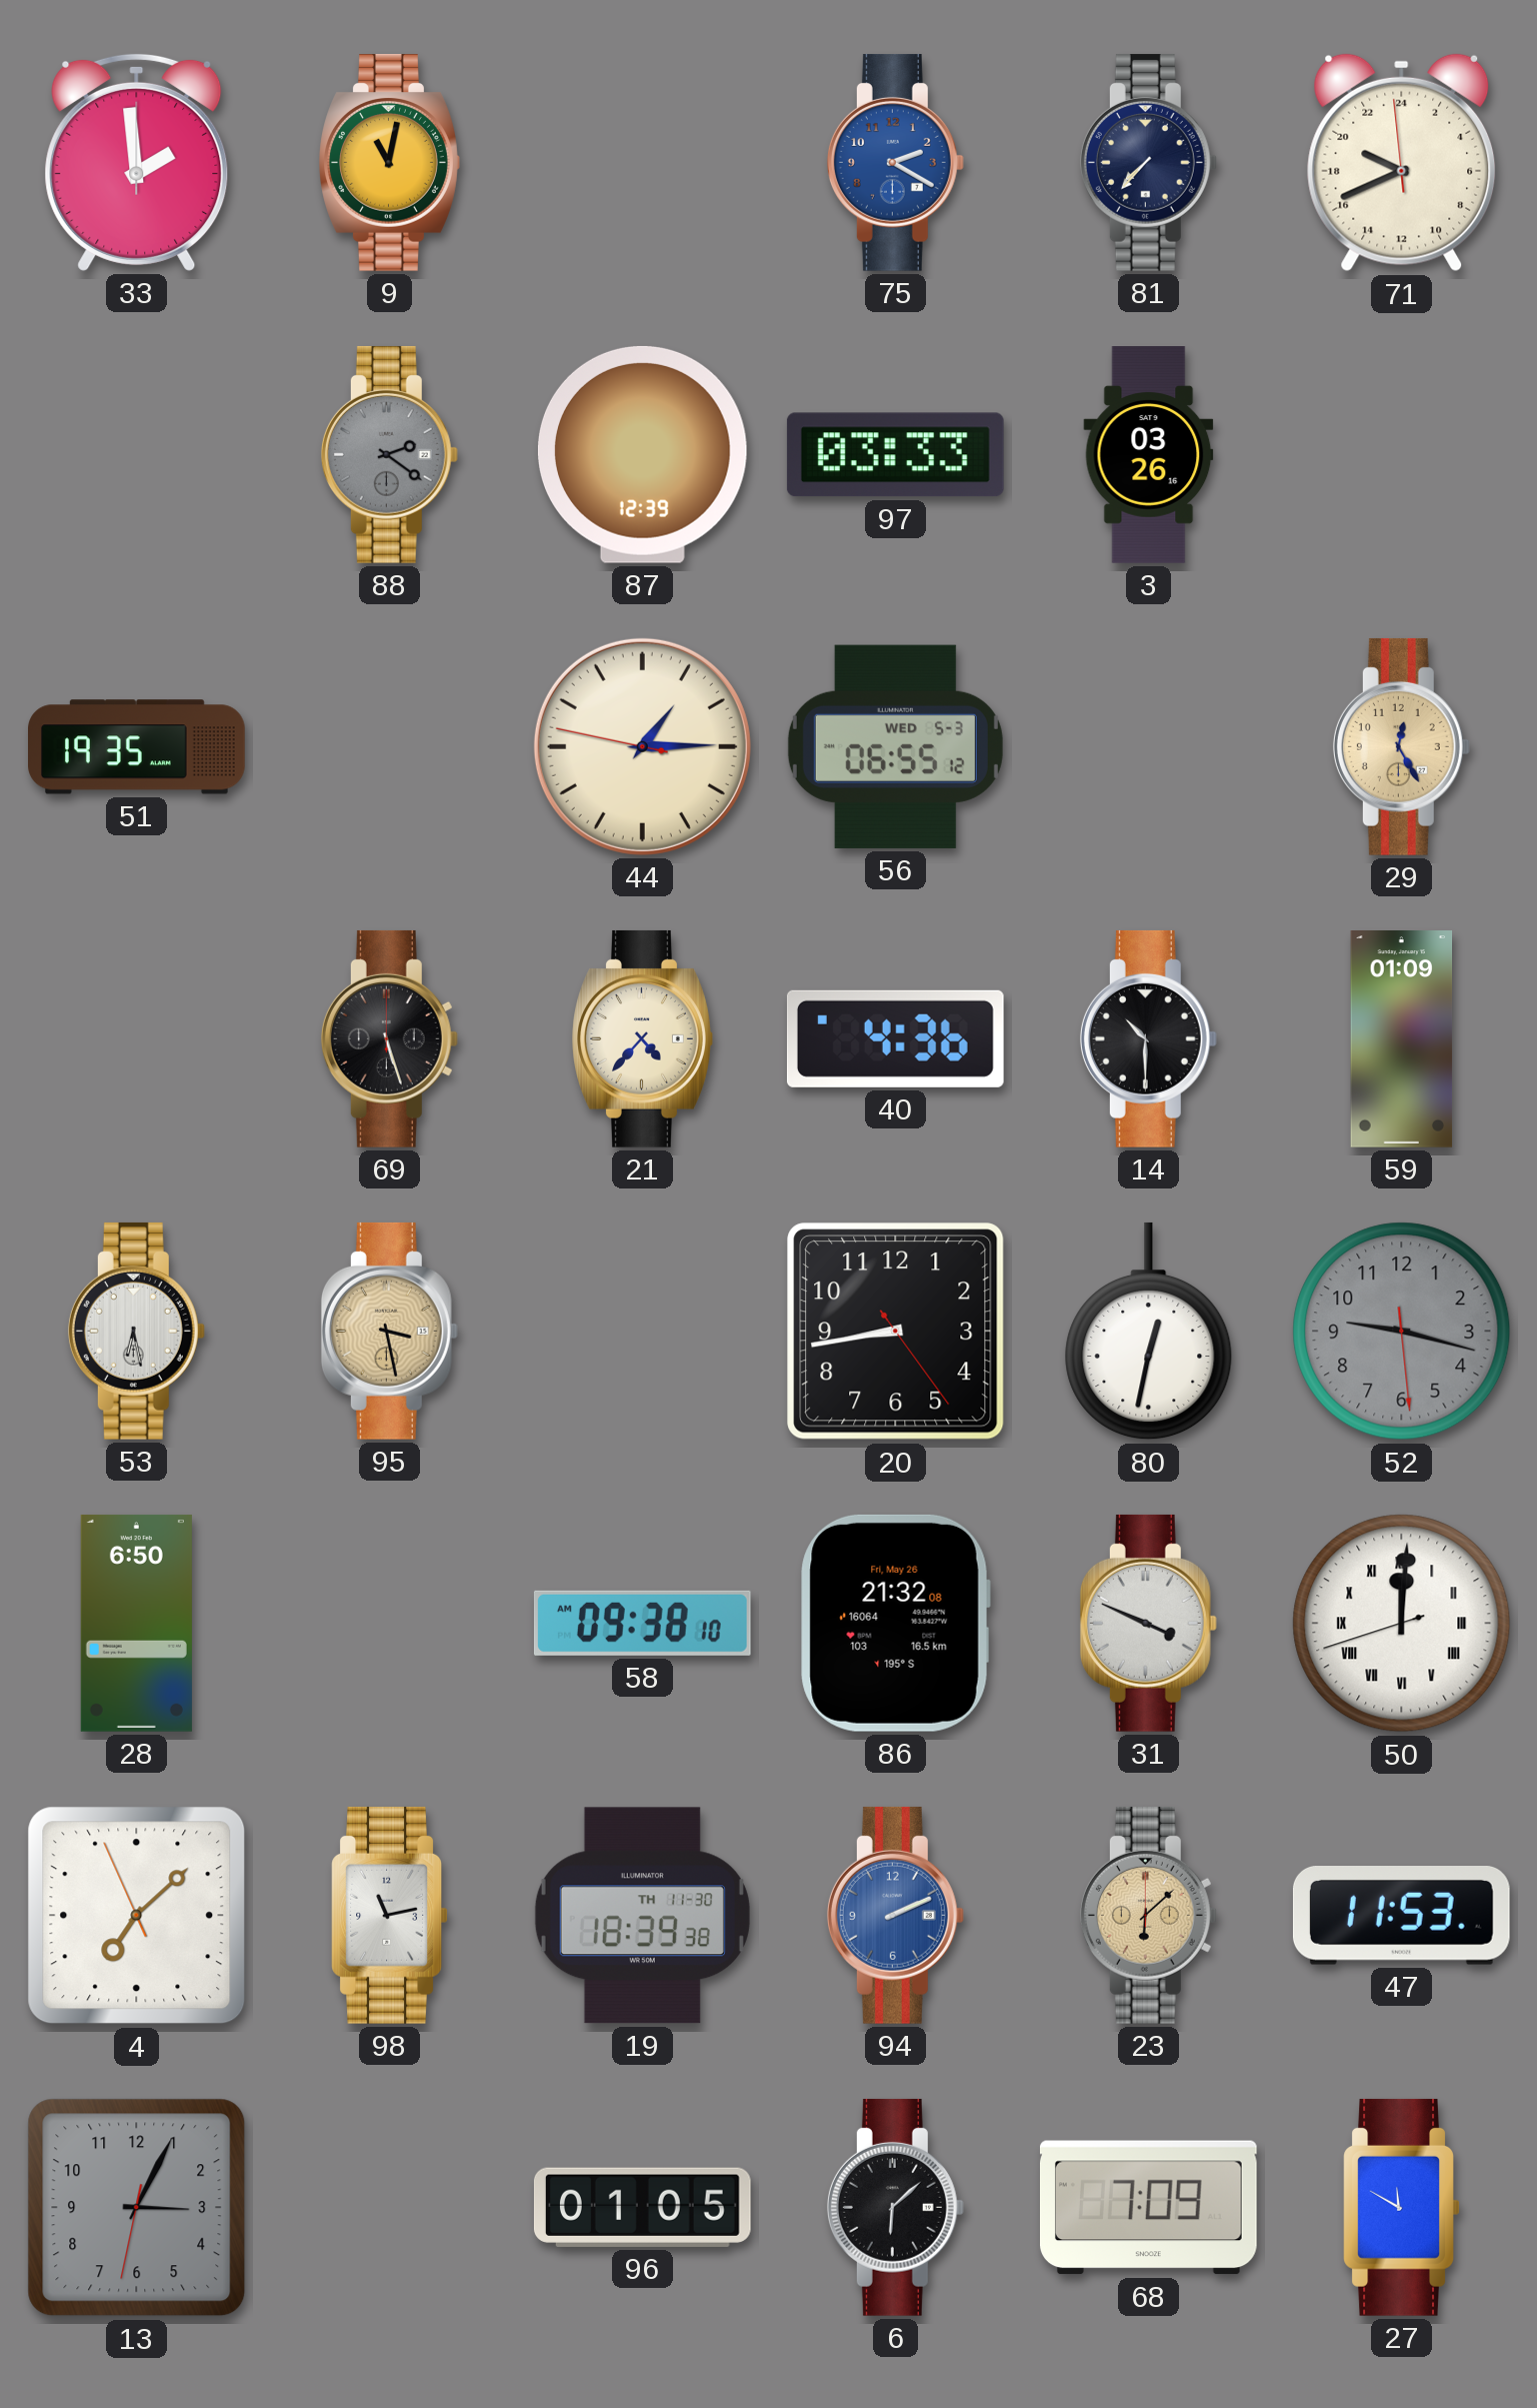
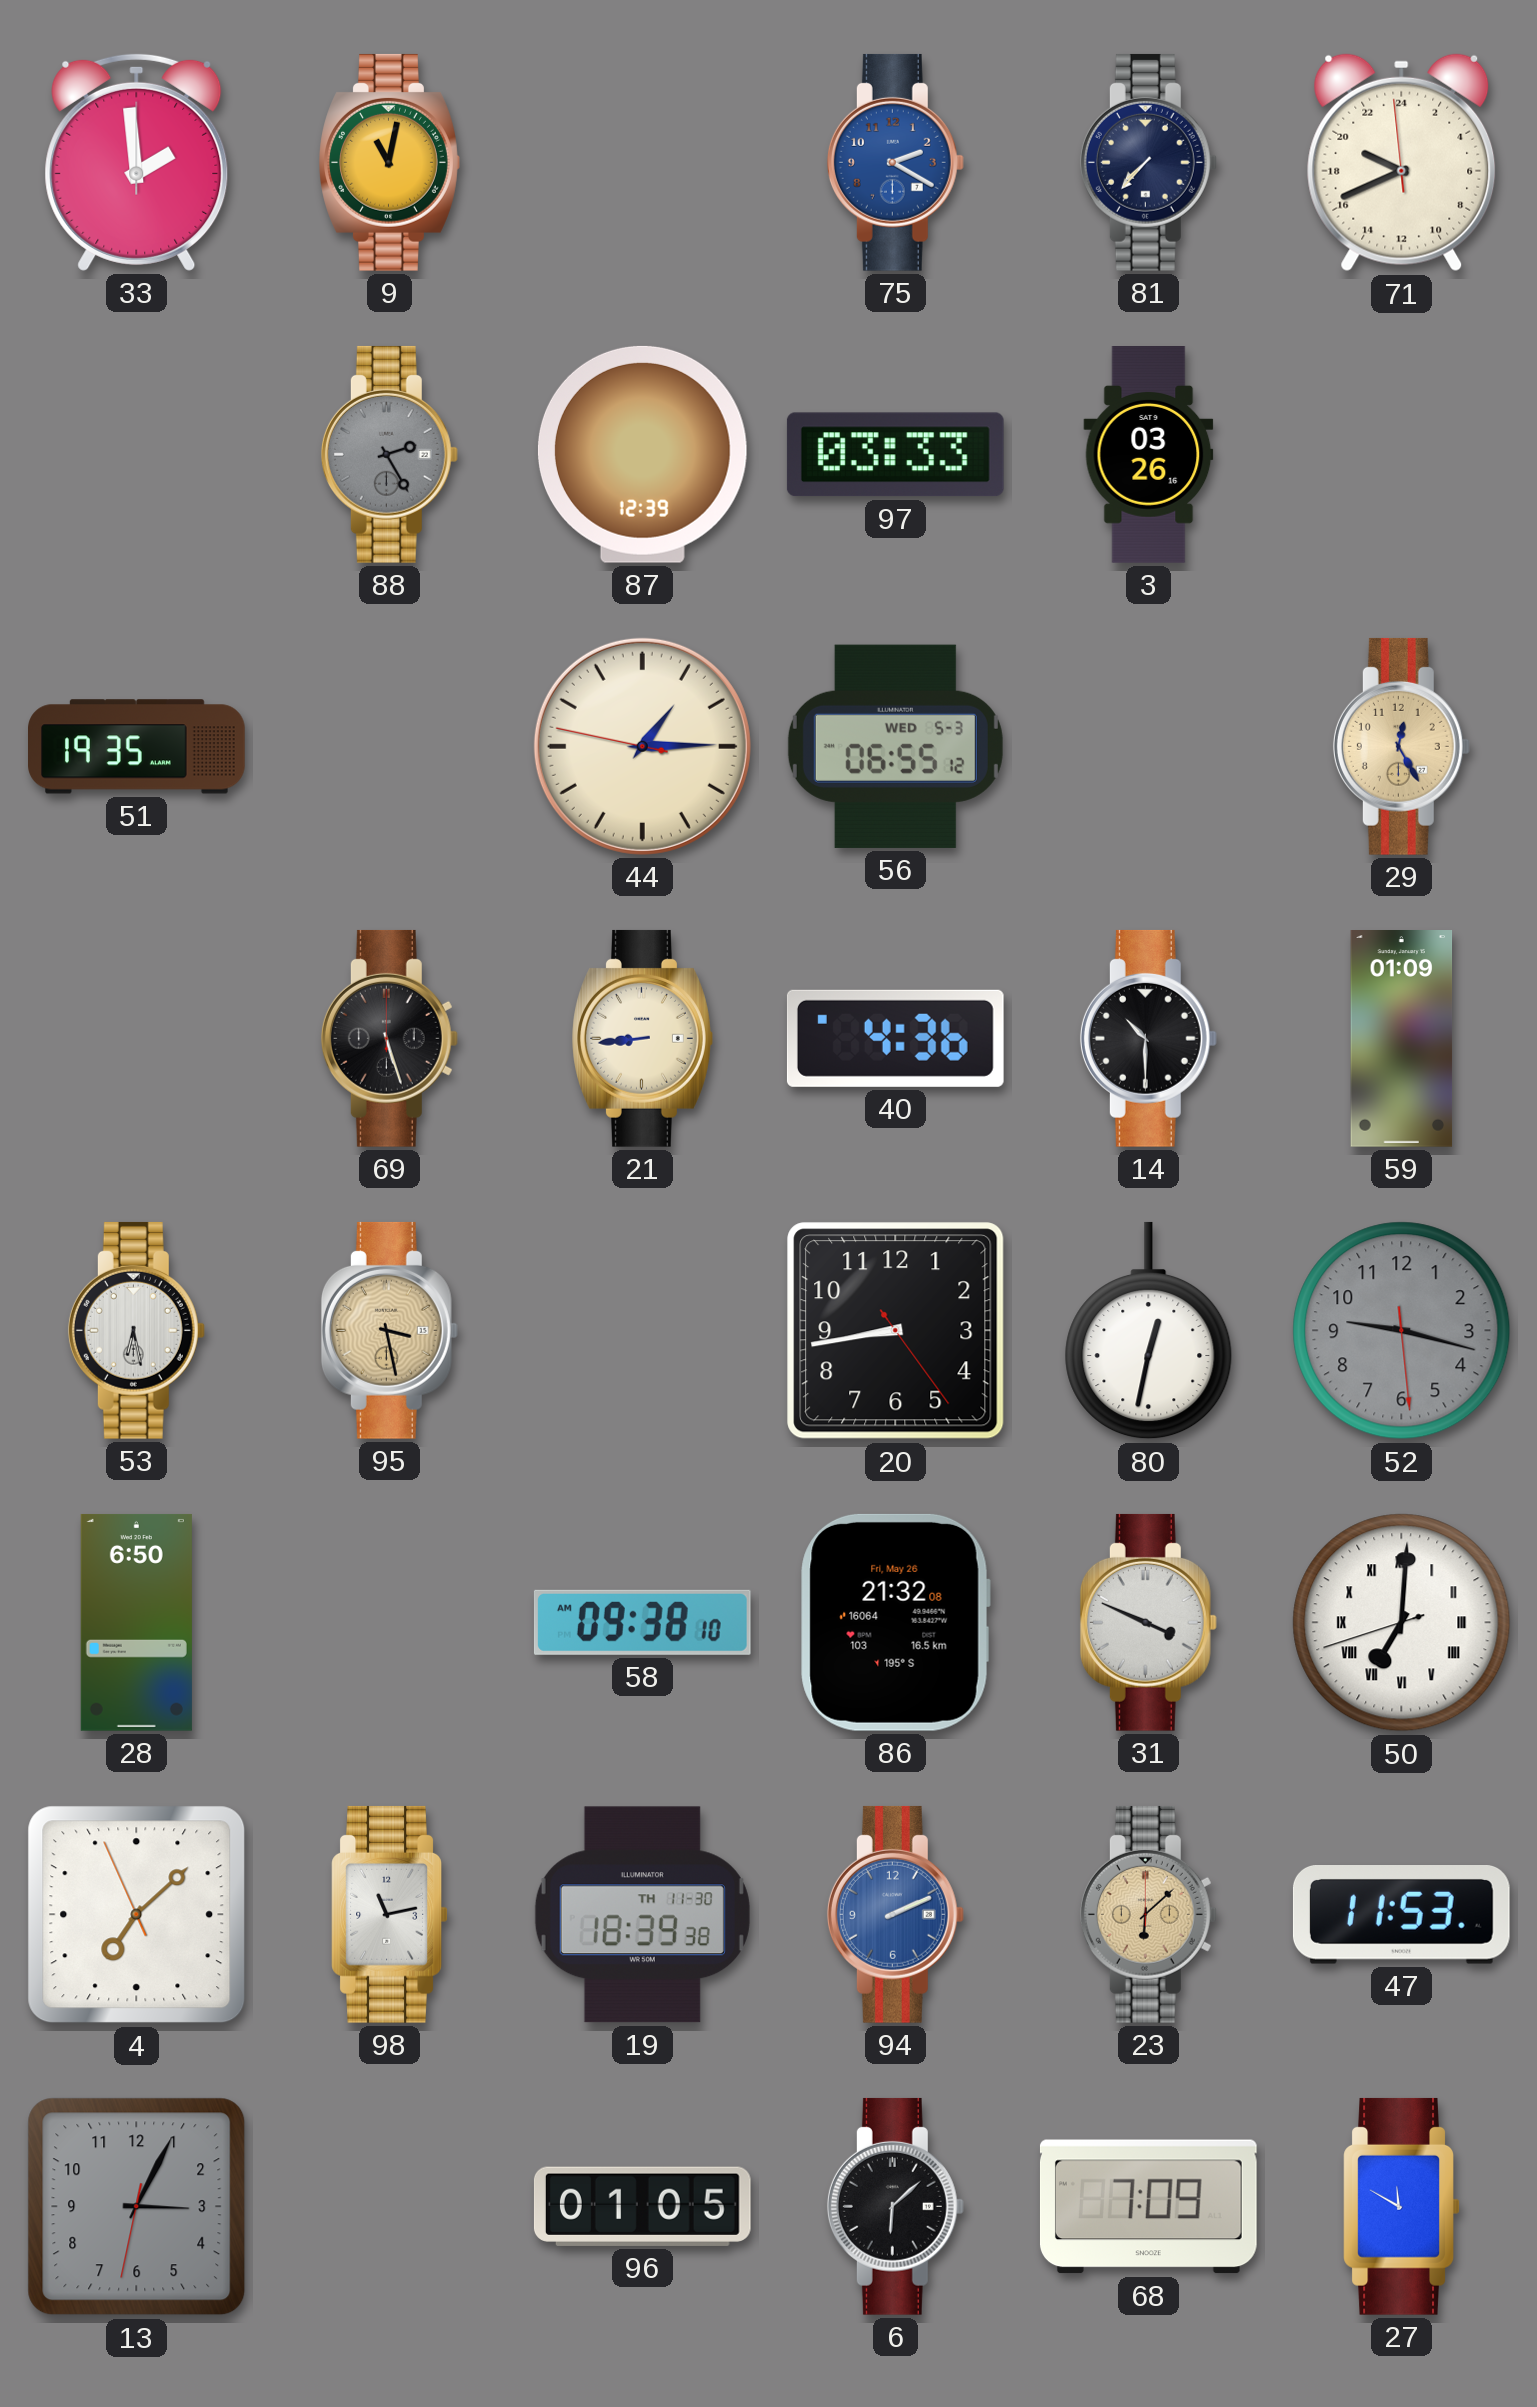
88: 2:21 -> 2:25
21: 4:37 -> 8:44
50: 12:00 -> 7:00
